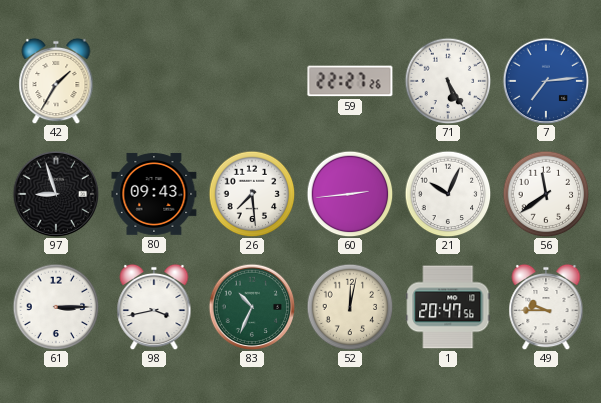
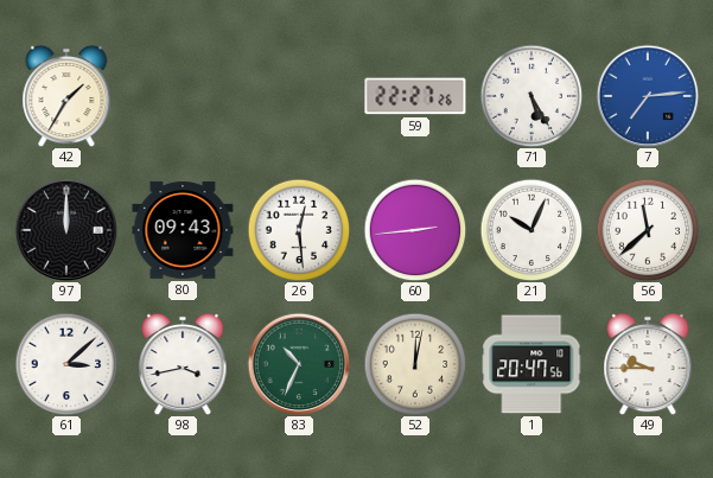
97: 8:57 -> 12:00
26: 7:29 -> 12:29
56: 11:39 -> 11:38
61: 3:15 -> 3:08
